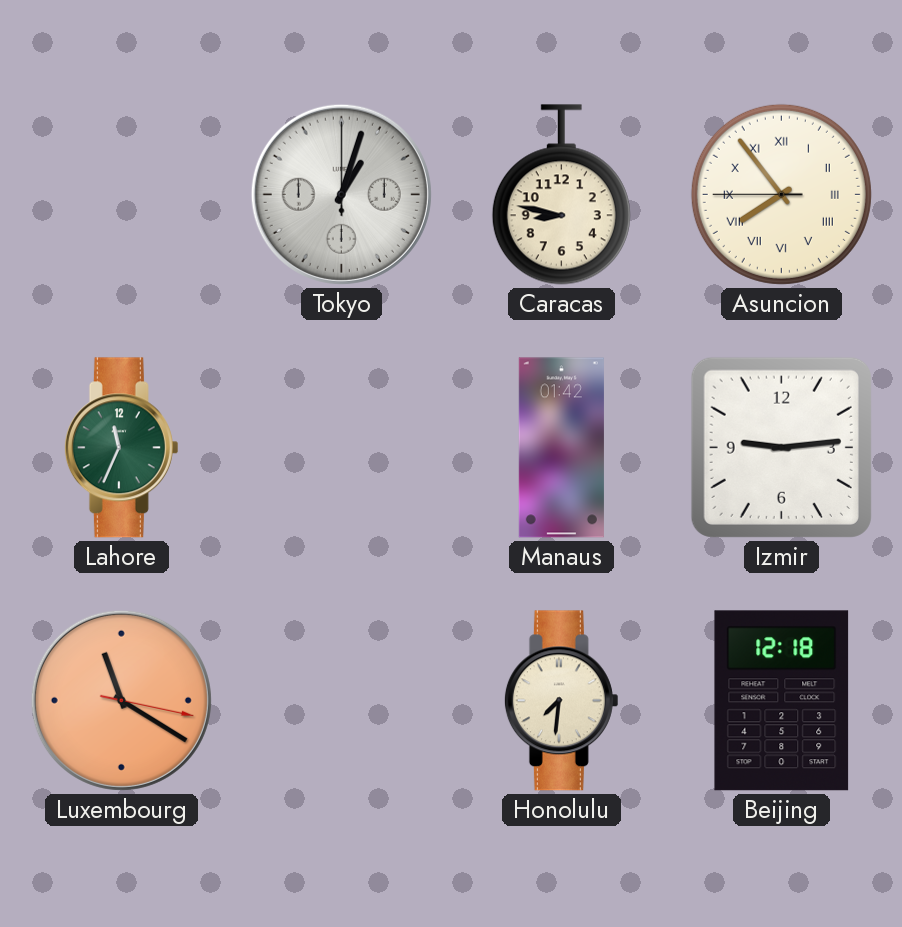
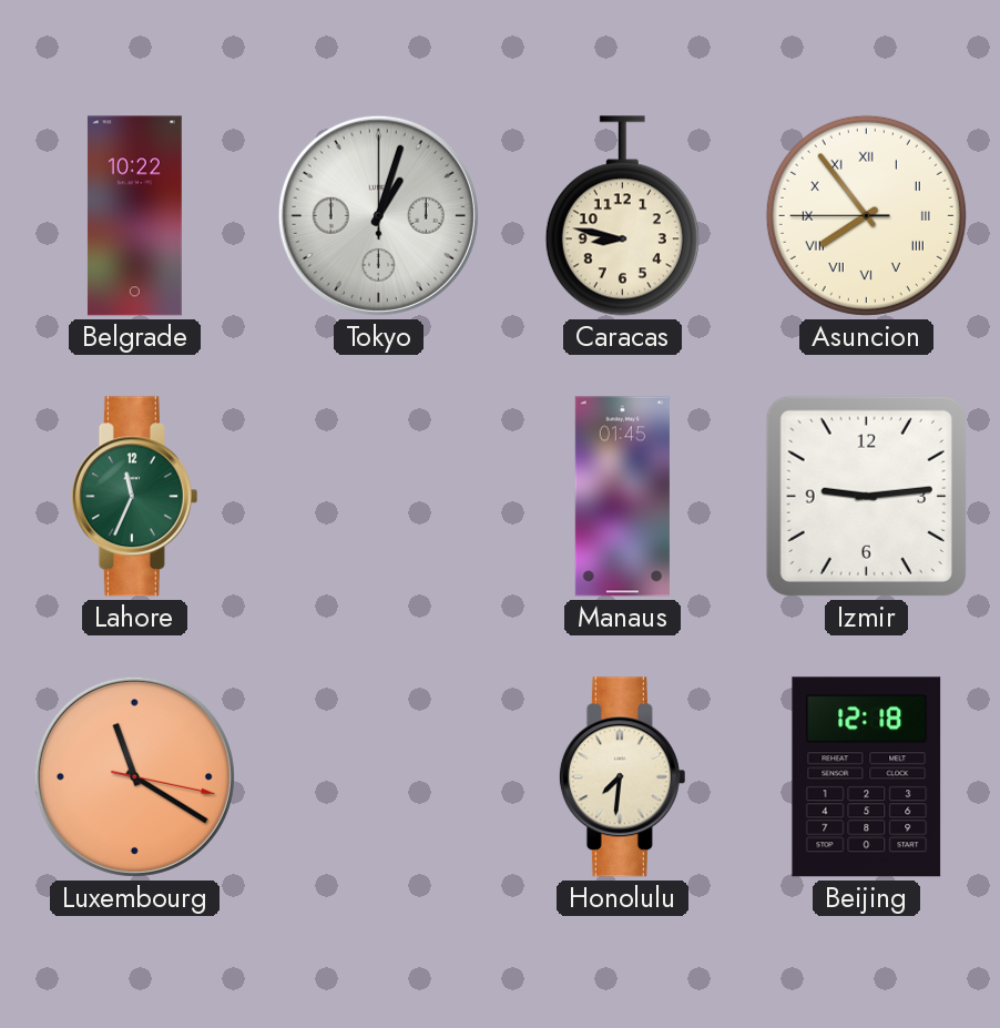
Belgrade: none -> 10:22
Manaus: 01:42 -> 01:45
